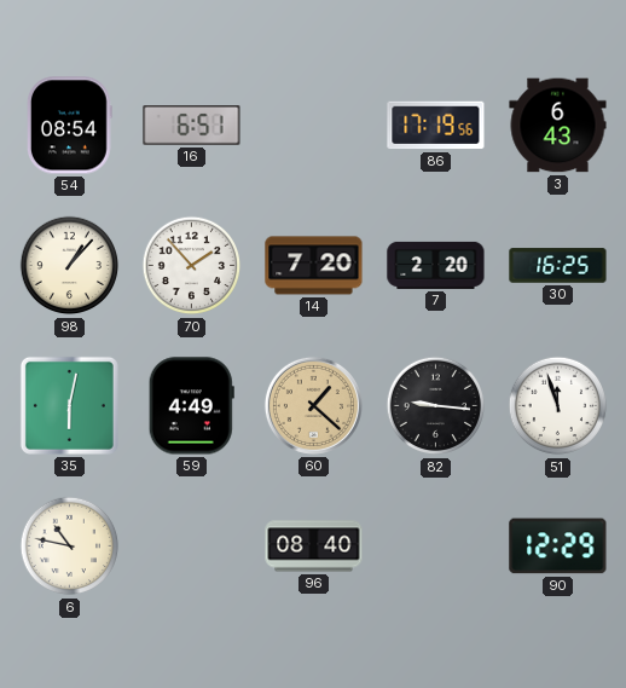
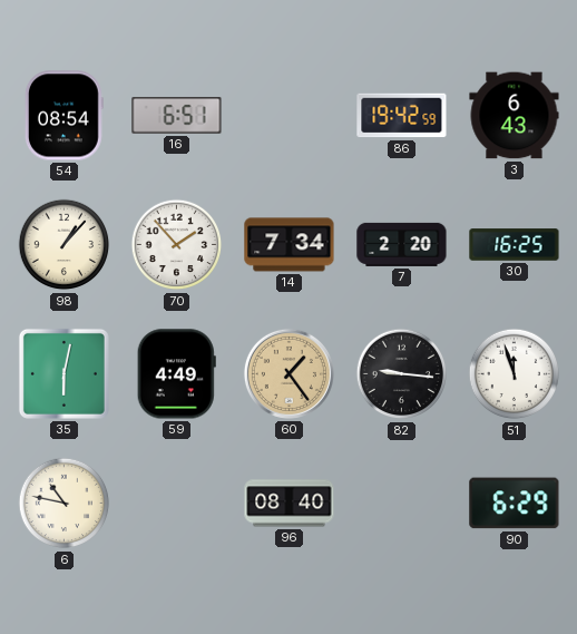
86: 17:19 -> 19:42
14: 7:20 -> 7:34
60: 1:22 -> 1:24
90: 12:29 -> 6:29
